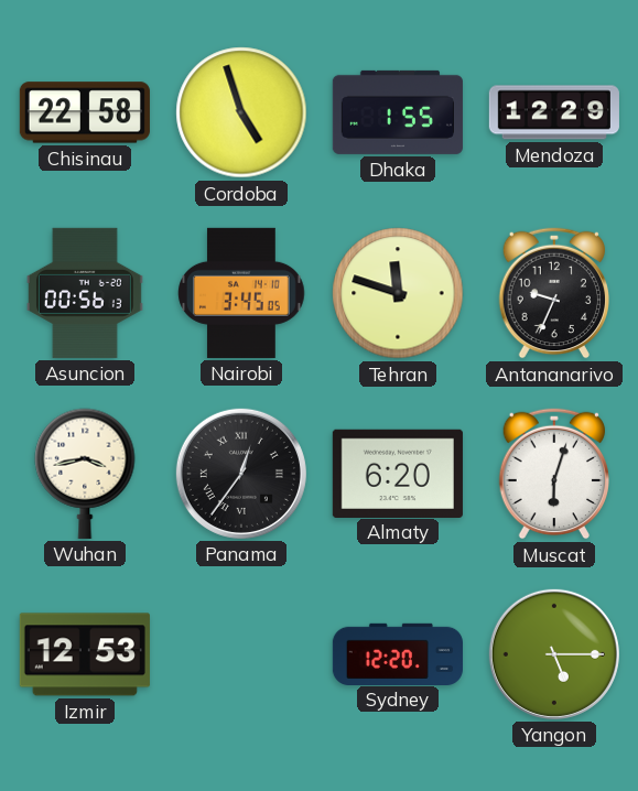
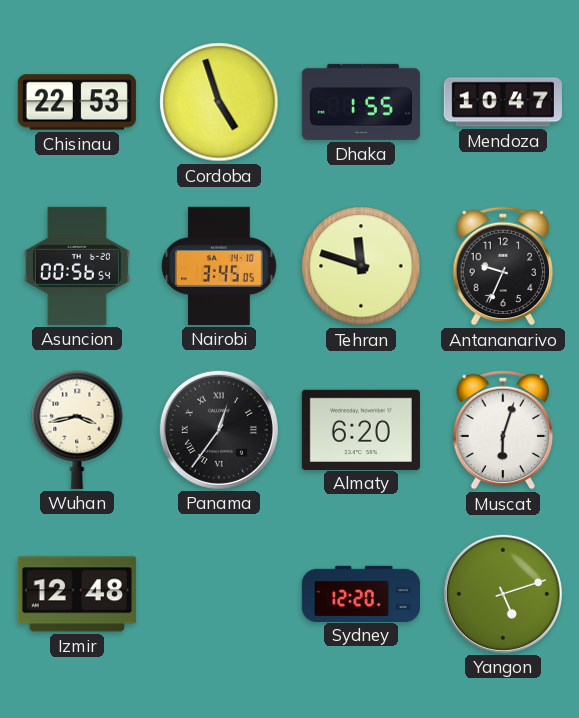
Chisinau: 22:58 -> 22:53
Mendoza: 12:29 -> 10:47
Asuncion: 00:56:13 -> 00:56:54
Izmir: 12:53 -> 12:48
Yangon: 5:15 -> 5:12
